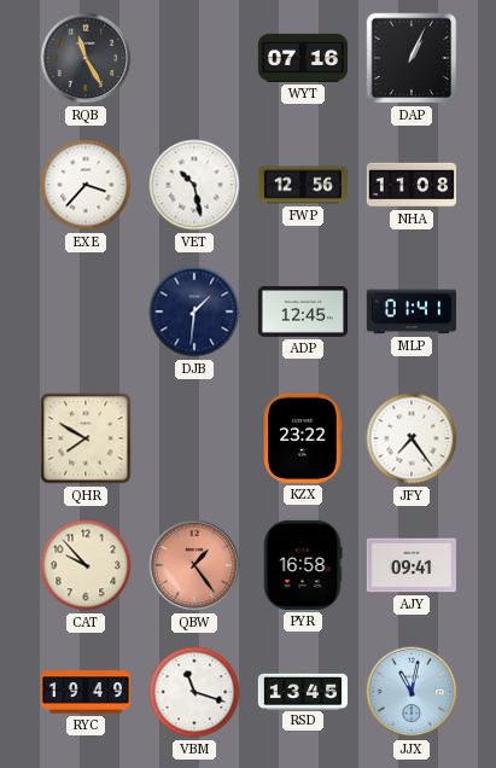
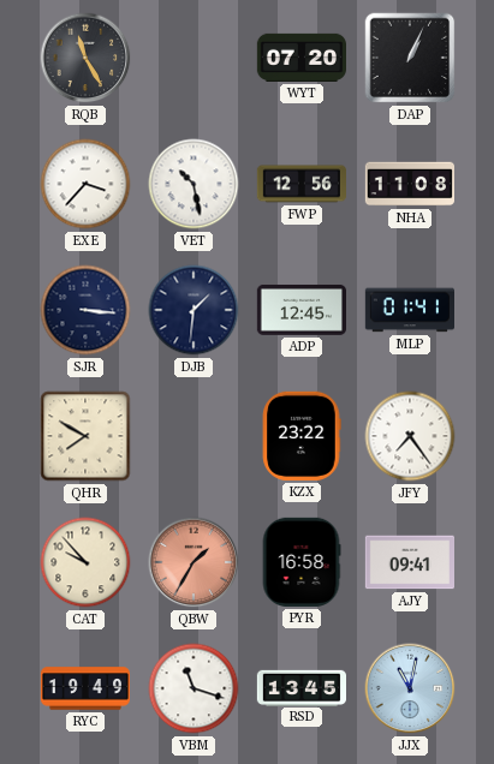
WYT: 07:16 -> 07:20
SJR: none -> 3:16
QBW: 1:24 -> 1:35
